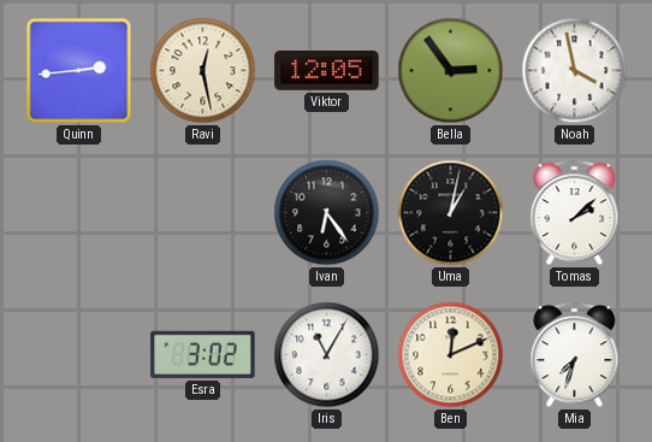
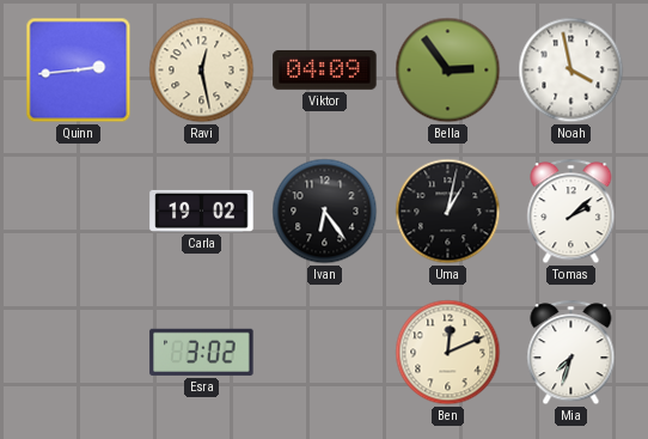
Viktor: 12:05 -> 04:09
Carla: none -> 19:02
Iris: 11:05 -> none
